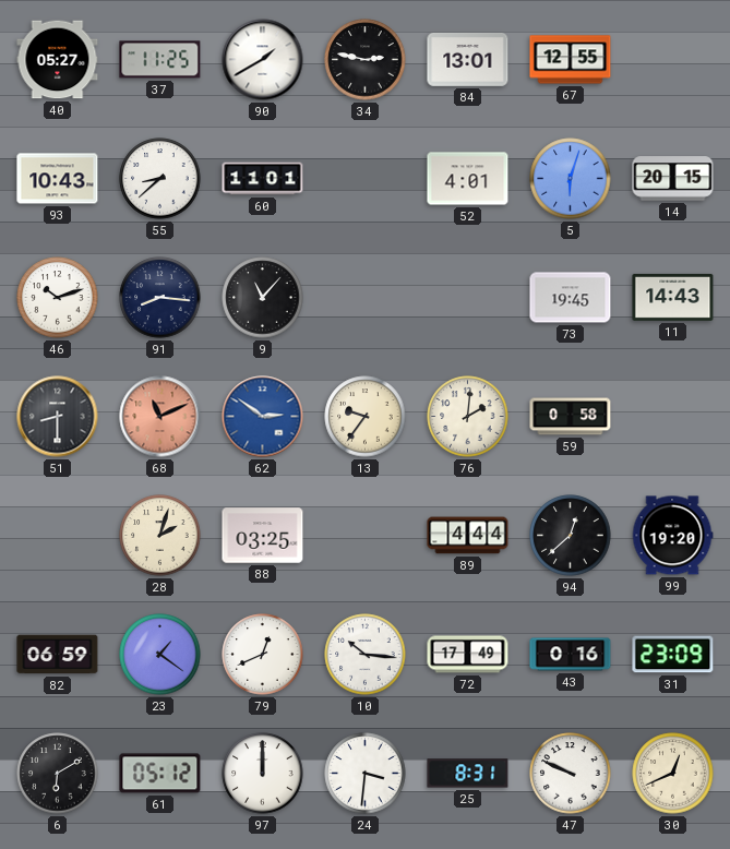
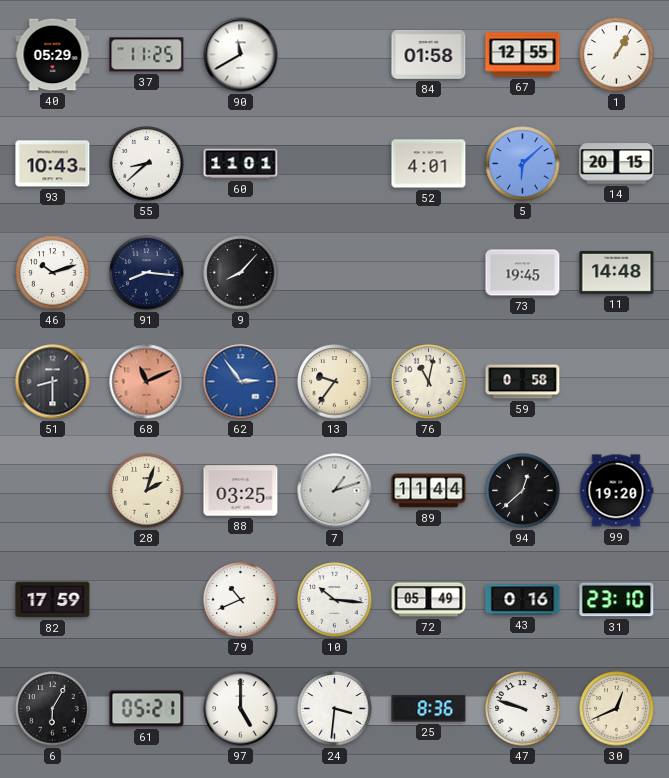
40: 05:27 -> 05:29
90: 1:40 -> 11:40
34: 2:47 -> none
84: 13:01 -> 01:58
1: none -> 1:05
5: 6:03 -> 6:08
9: 11:07 -> 8:07
11: 14:43 -> 14:48
62: 2:51 -> 2:54
76: 2:01 -> 11:02
7: none -> 1:12
89: 4:44 -> 11:44
82: 06:59 -> 17:59
23: 1:21 -> none
79: 12:41 -> 10:41
72: 17:49 -> 05:49
31: 23:09 -> 23:10
6: 6:10 -> 6:05
61: 05:12 -> 05:21
97: 12:00 -> 5:00
25: 8:31 -> 8:36
47: 9:49 -> 9:48
